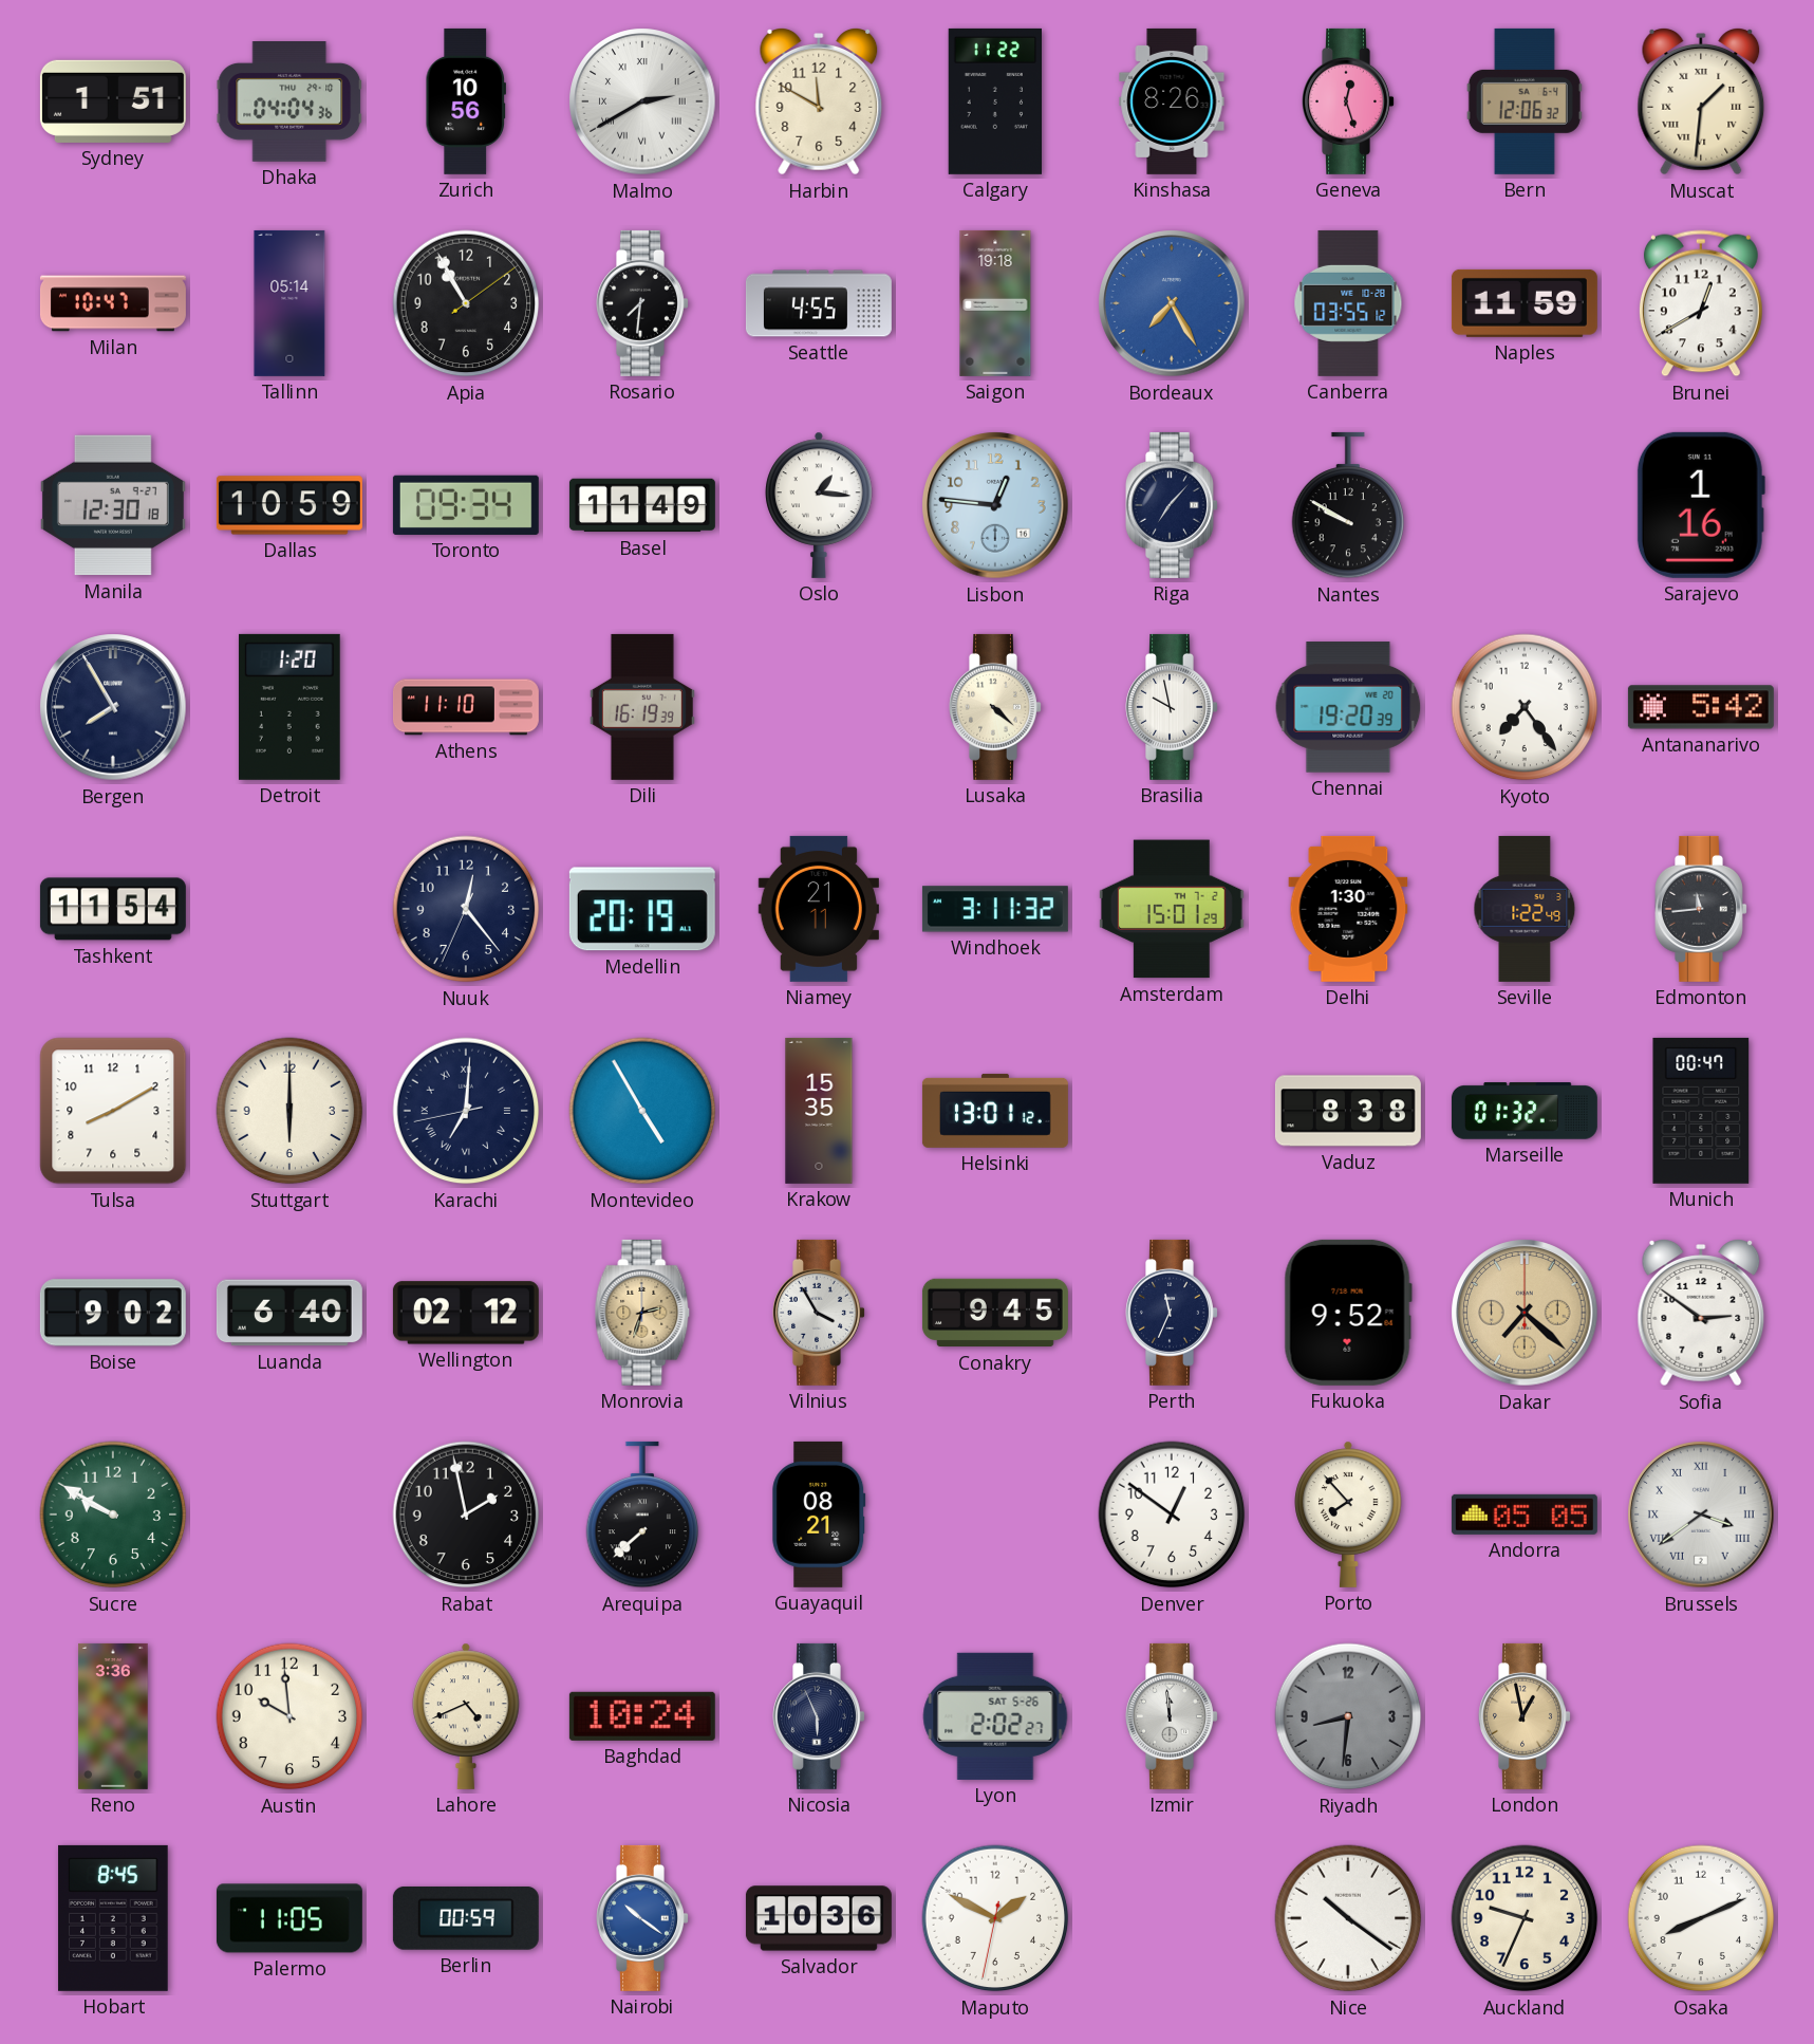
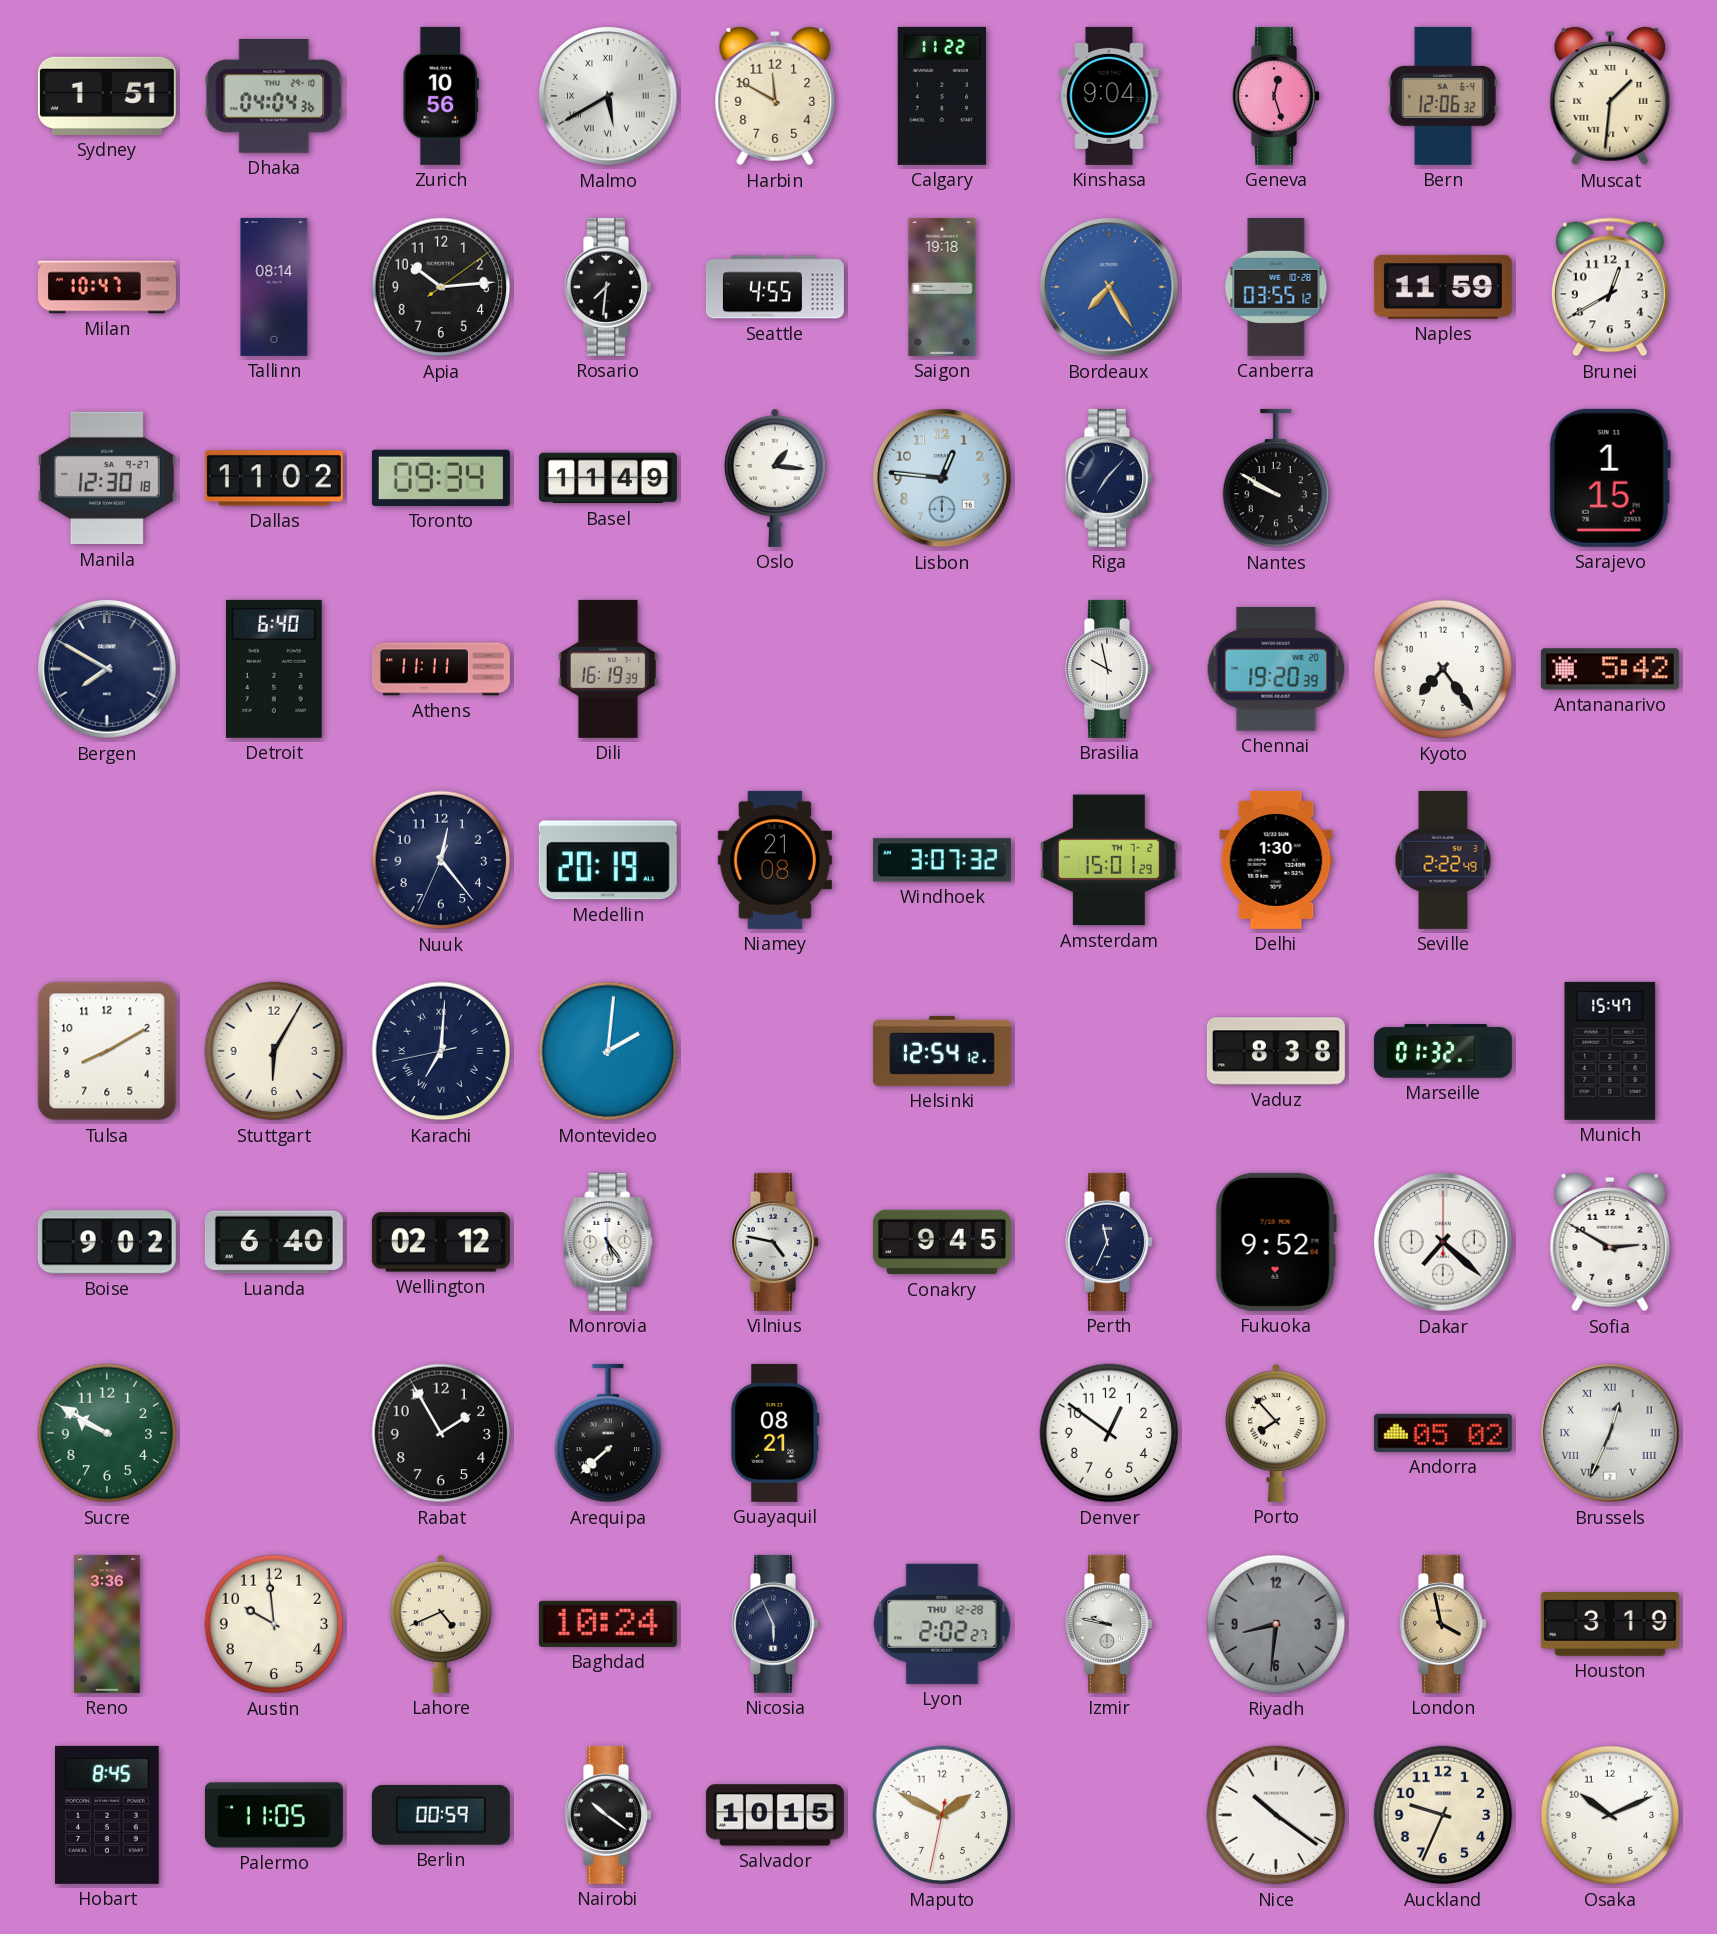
Malmo: 2:40 -> 5:40
Kinshasa: 8:26 -> 9:04
Tallinn: 05:14 -> 08:14
Apia: 10:55 -> 10:14
Dallas: 10:59 -> 11:02
Sarajevo: 1:16 -> 1:15
Bergen: 7:55 -> 7:50
Detroit: 1:20 -> 6:40
Athens: 11:10 -> 11:11
Lusaka: 4:22 -> none
Tashkent: 11:54 -> none
Niamey: 21:11 -> 21:08
Windhoek: 3:11 -> 3:07
Seville: 1:22 -> 2:22
Edmonton: 11:44 -> none
Stuttgart: 6:00 -> 6:05
Montevideo: 4:55 -> 2:01
Krakow: 15:35 -> none
Helsinki: 13:01 -> 12:54
Munich: 00:47 -> 15:47
Monrovia: 2:33 -> 5:24
Monrovia dial: champagne -> white
Vilnius: 3:55 -> 4:47
Dakar dial: champagne -> white
Sofia: 2:51 -> 2:50
Rabat: 1:58 -> 1:55
Andorra: 05:05 -> 05:02
Brussels: 3:39 -> 12:34
Lyon date: SAT 5-26 -> THU 12-28
Izmir: 11:59 -> 9:47
London: 12:58 -> 3:58
Houston: none -> 3:19
Nairobi dial: blue -> black
Salvador: 10:36 -> 10:15
Osaka: 8:11 -> 10:11
